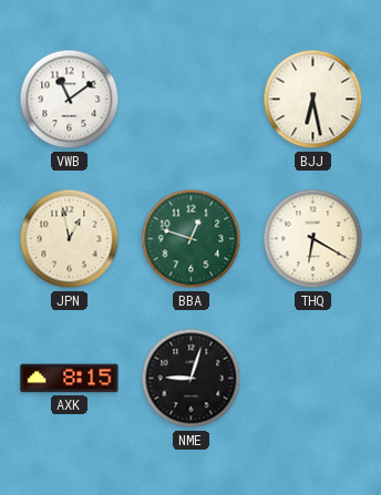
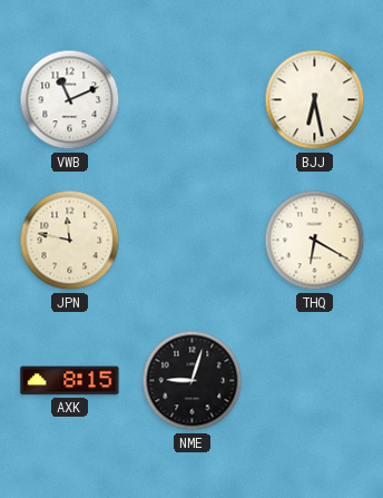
VWB: 11:09 -> 11:11
JPN: 12:58 -> 11:47
BBA: 12:48 -> none
